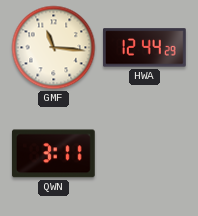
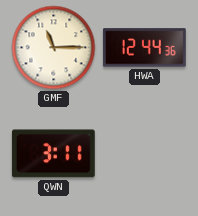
GMF: 11:16 -> 11:15
HWA: 12:44:29 -> 12:44:36
